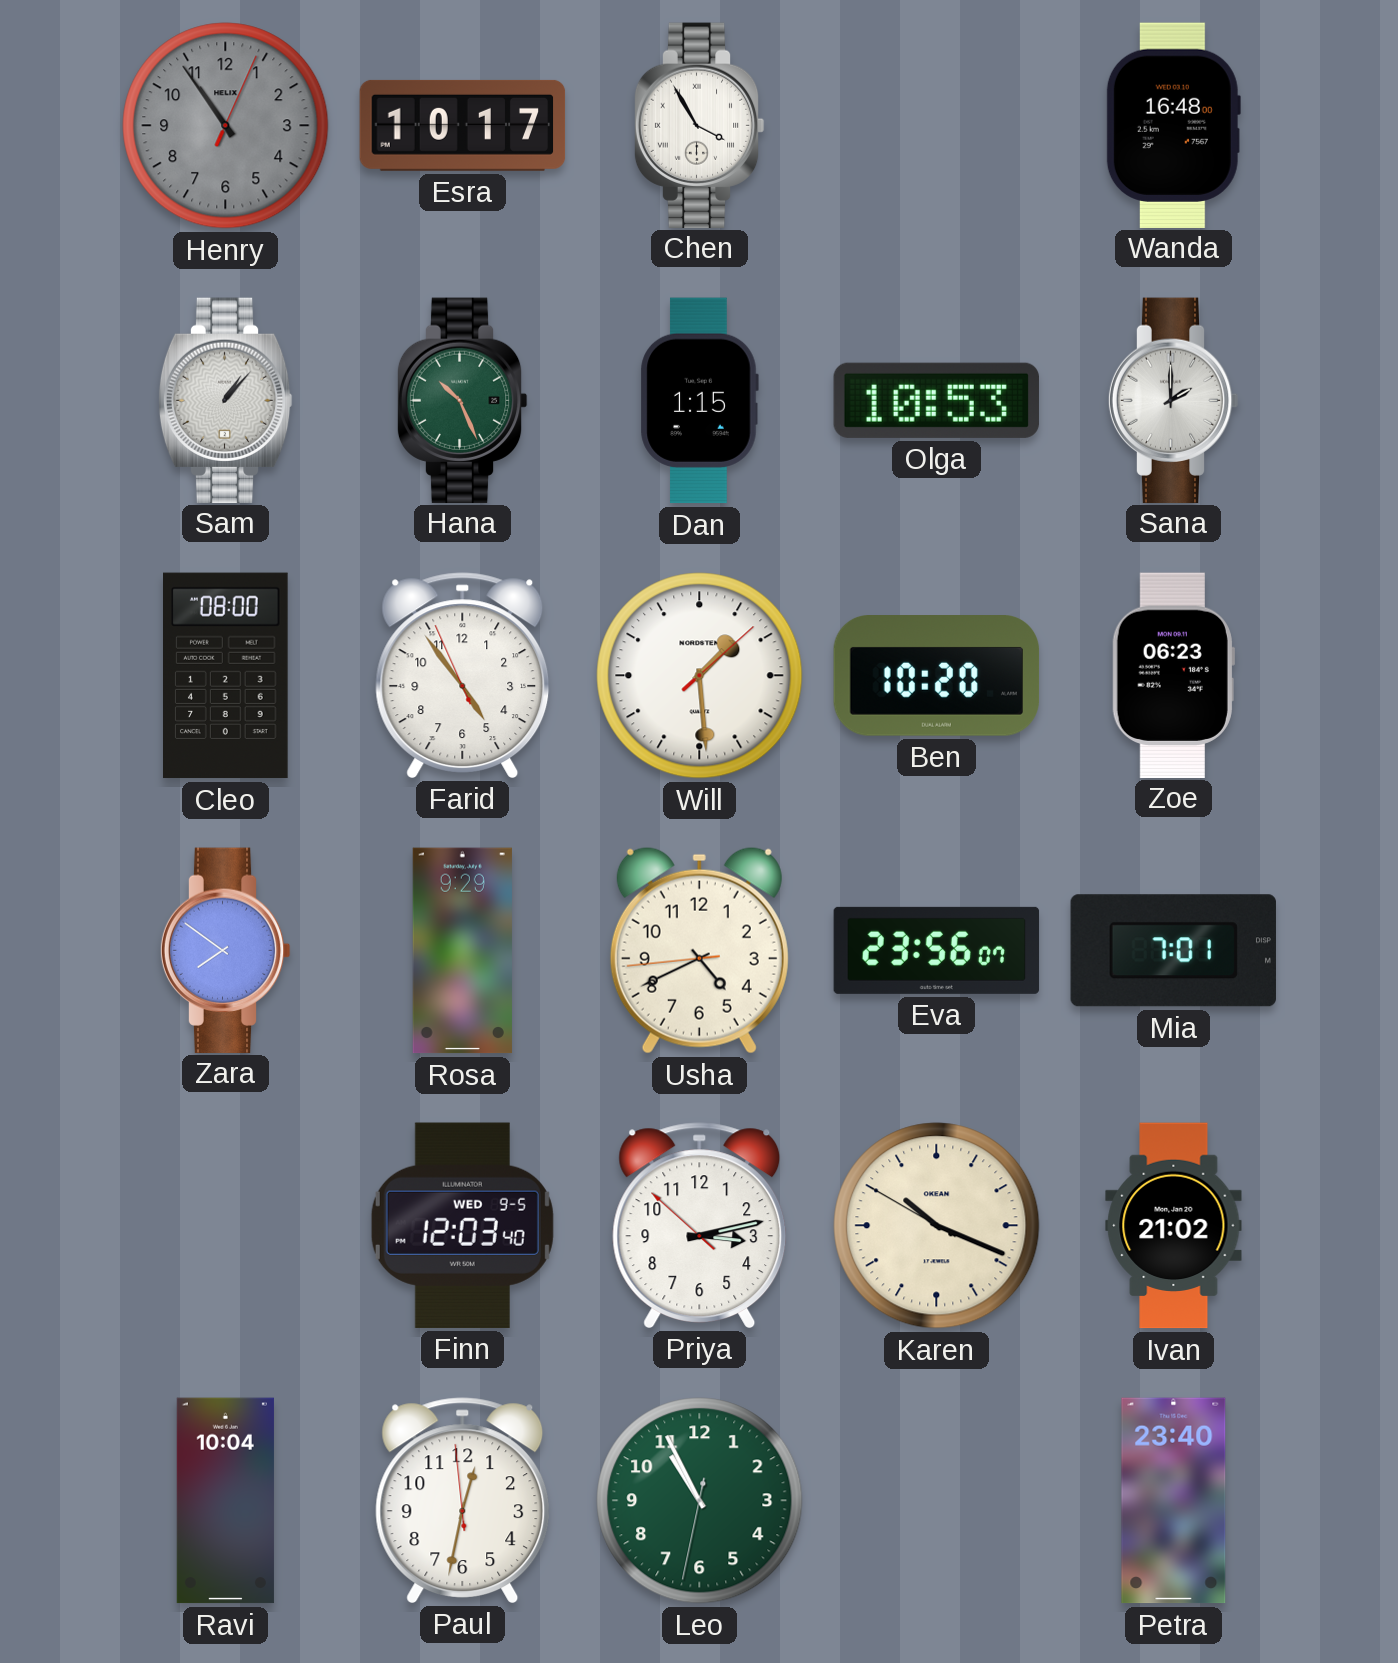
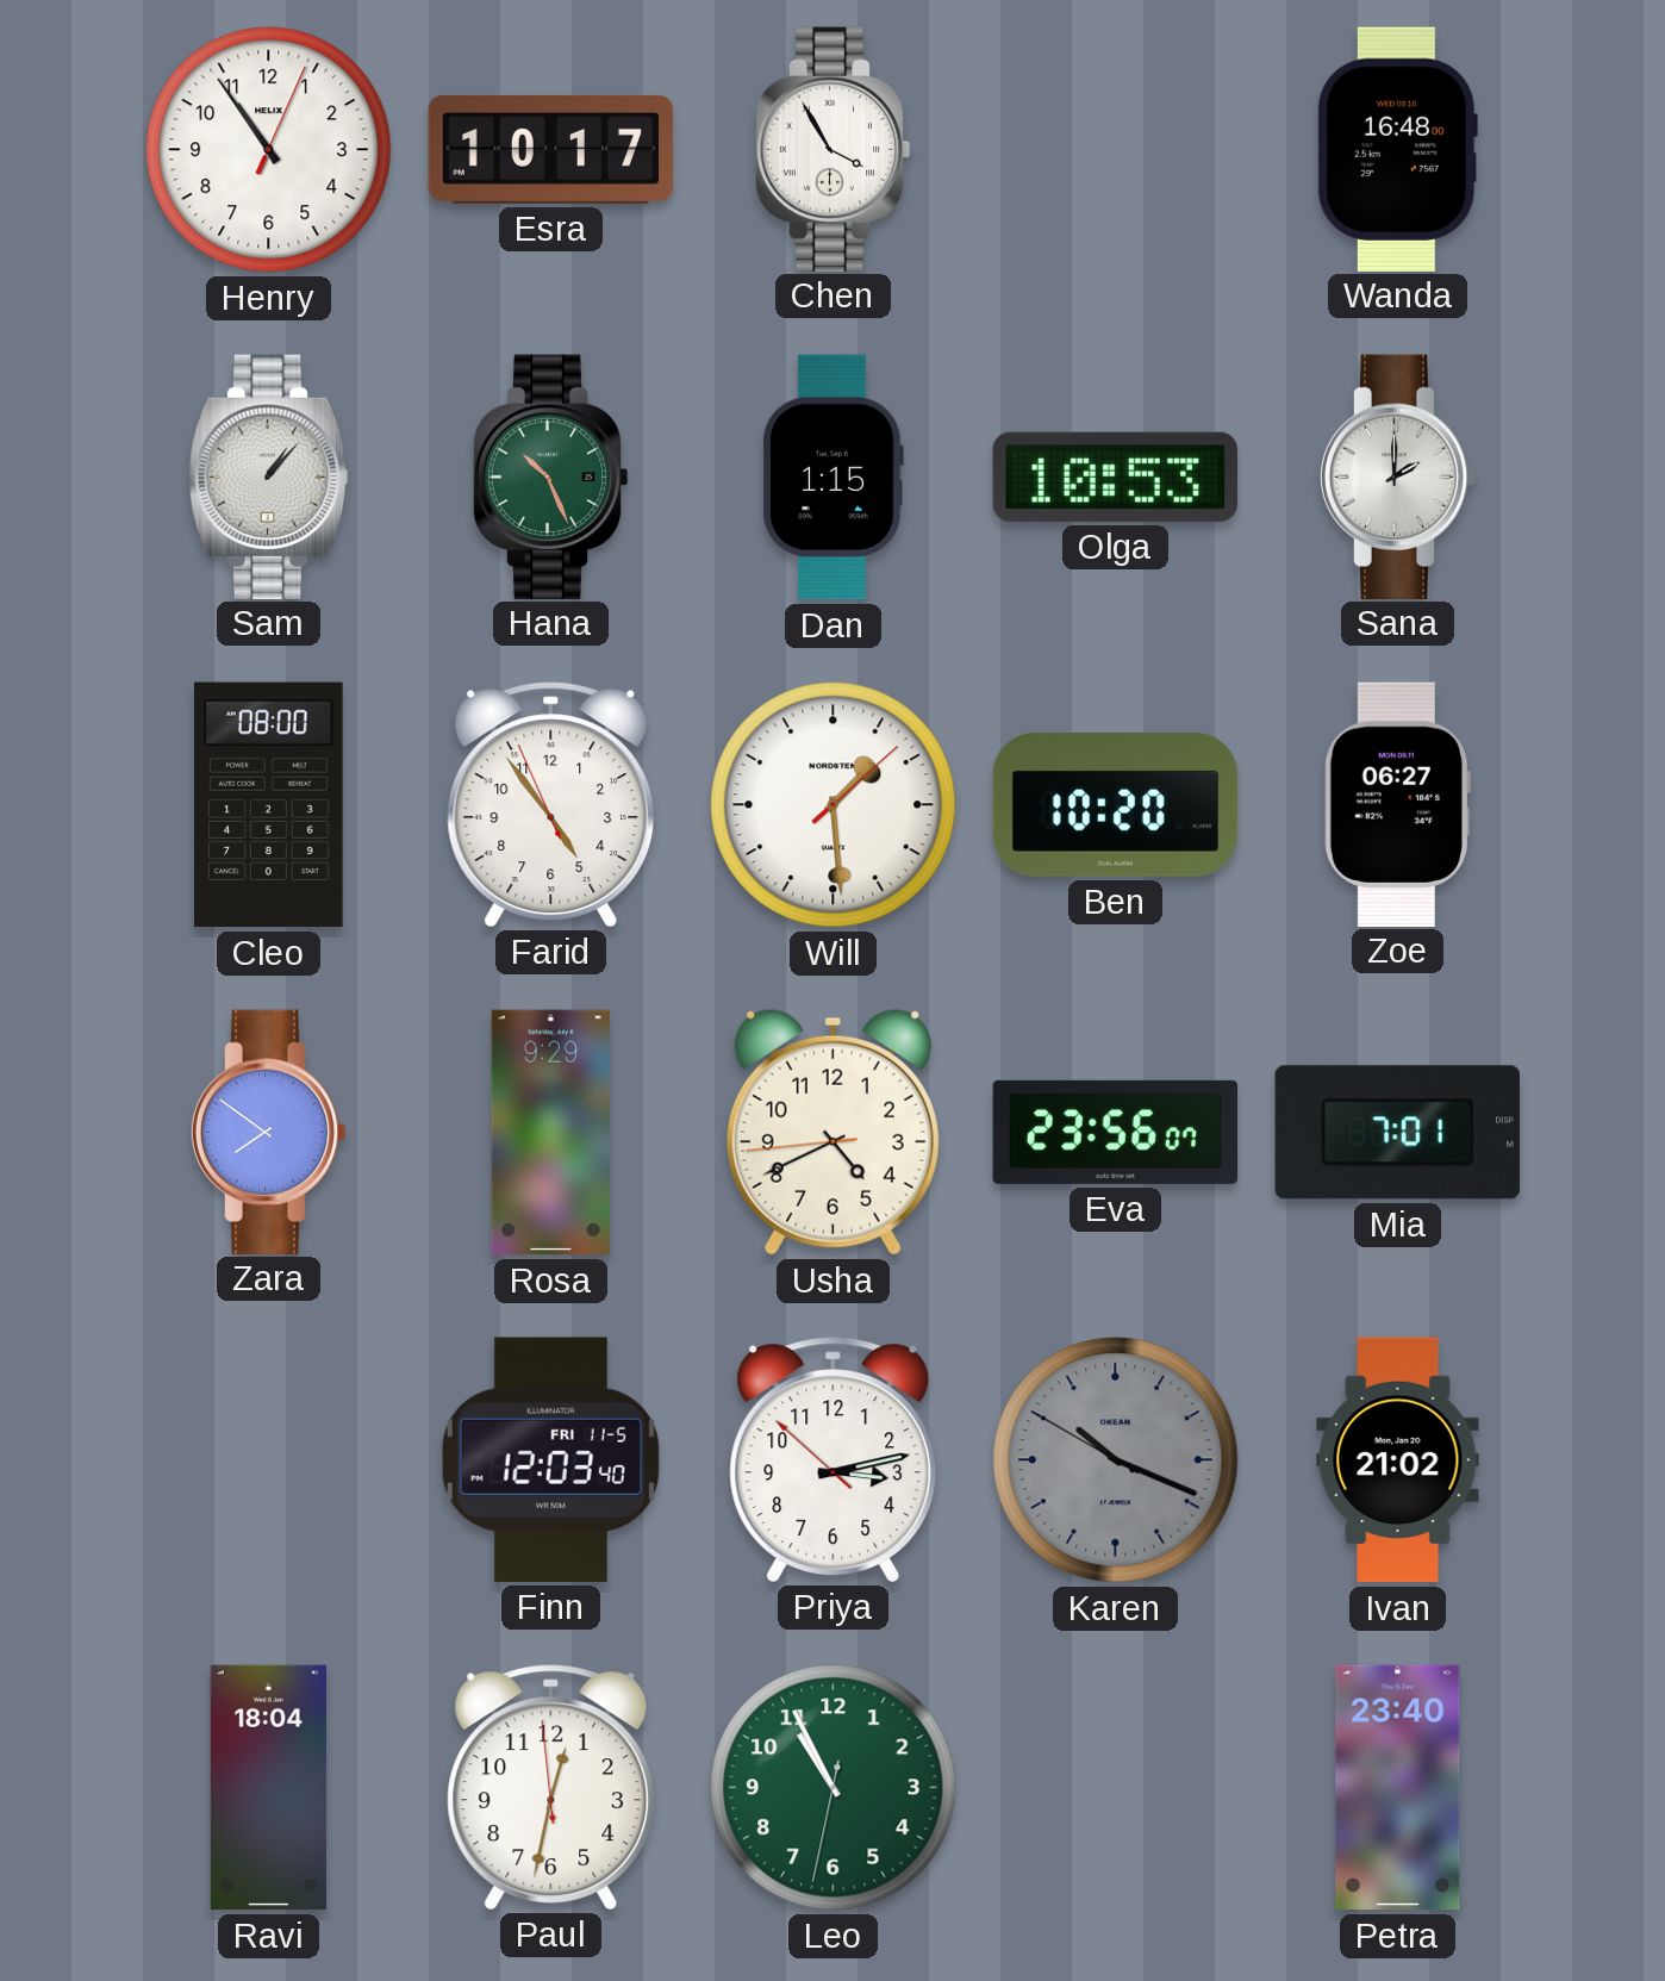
Henry dial: grey -> white
Zoe: 06:23 -> 06:27
Finn date: WED 9-5 -> FRI 11-5
Karen dial: cream -> grey
Ravi: 10:04 -> 18:04
